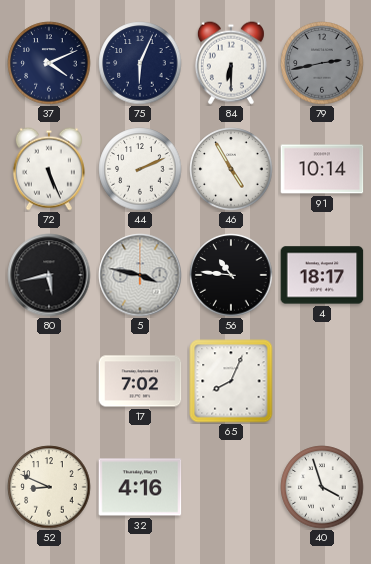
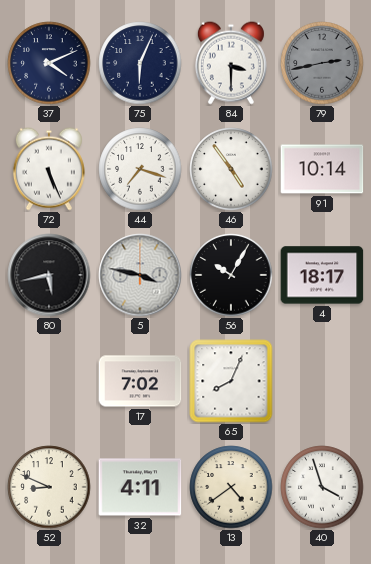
84: 6:30 -> 3:30
44: 2:11 -> 7:18
46: 4:55 -> 4:54
56: 10:46 -> 10:05
32: 4:16 -> 4:11
13: none -> 4:39
